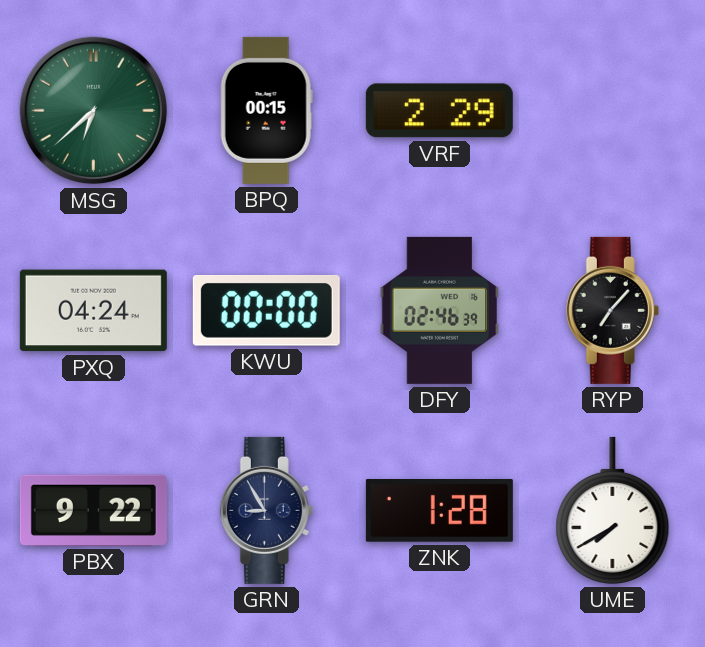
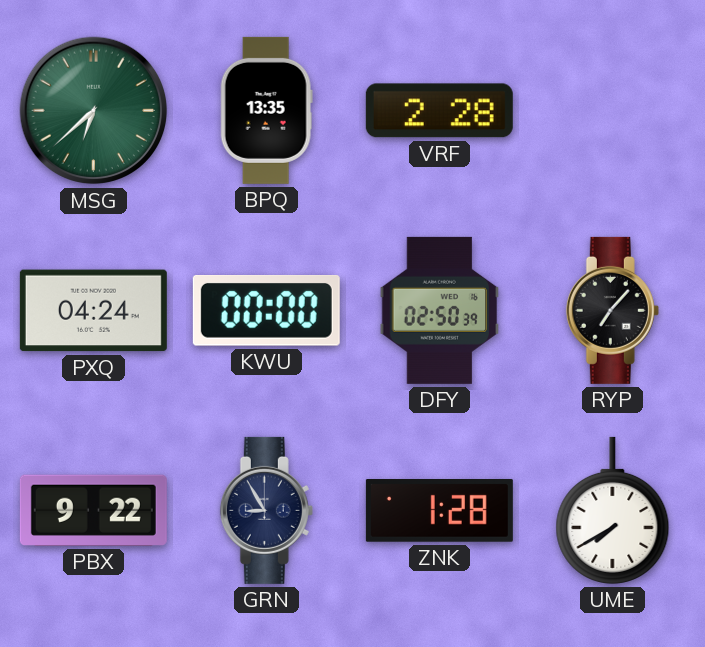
BPQ: 00:15 -> 13:35
VRF: 2:29 -> 2:28
DFY: 02:46 -> 02:50
